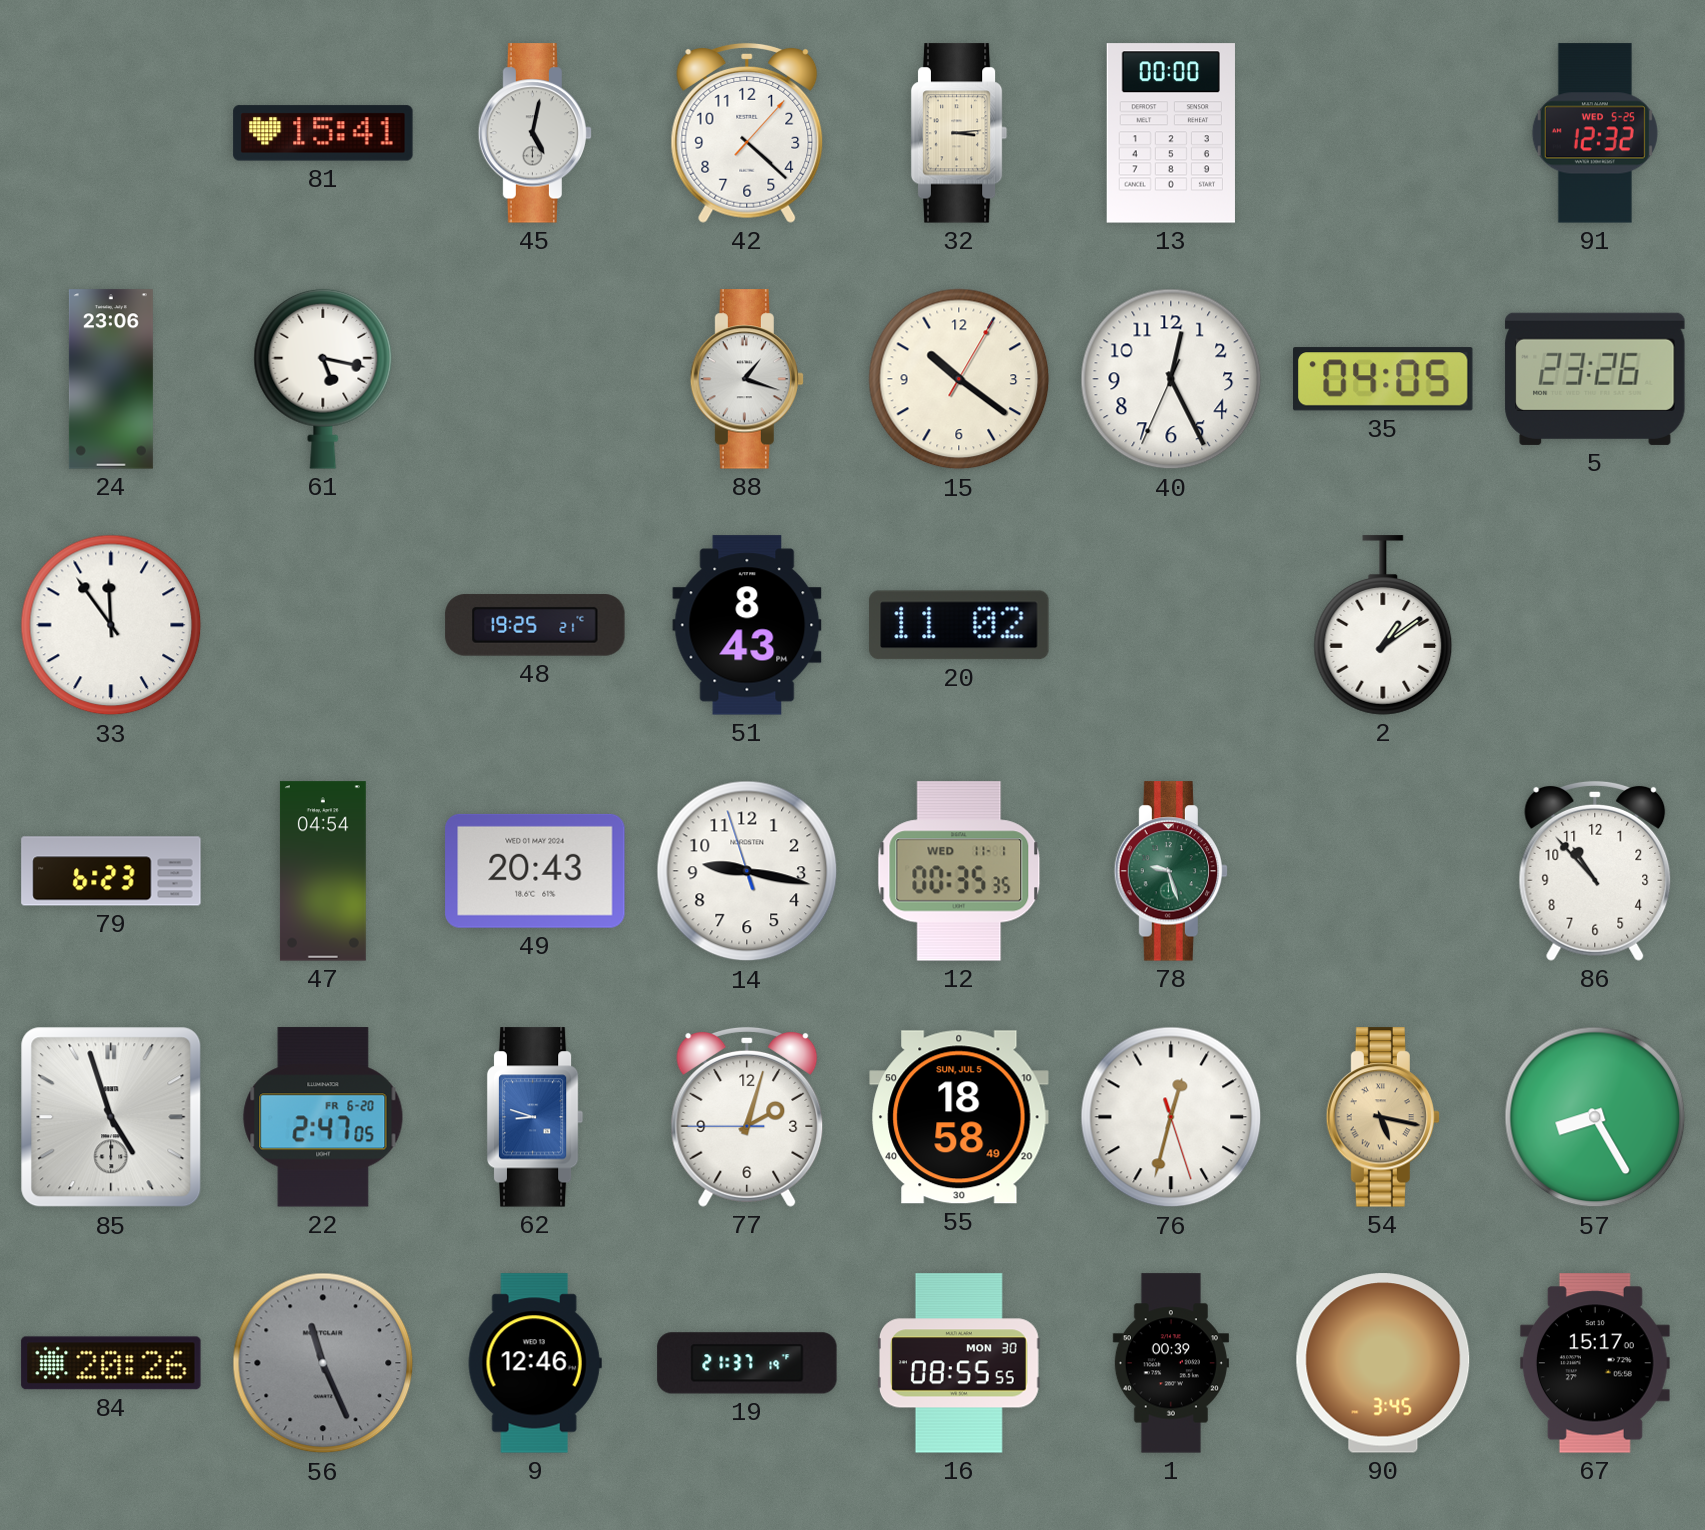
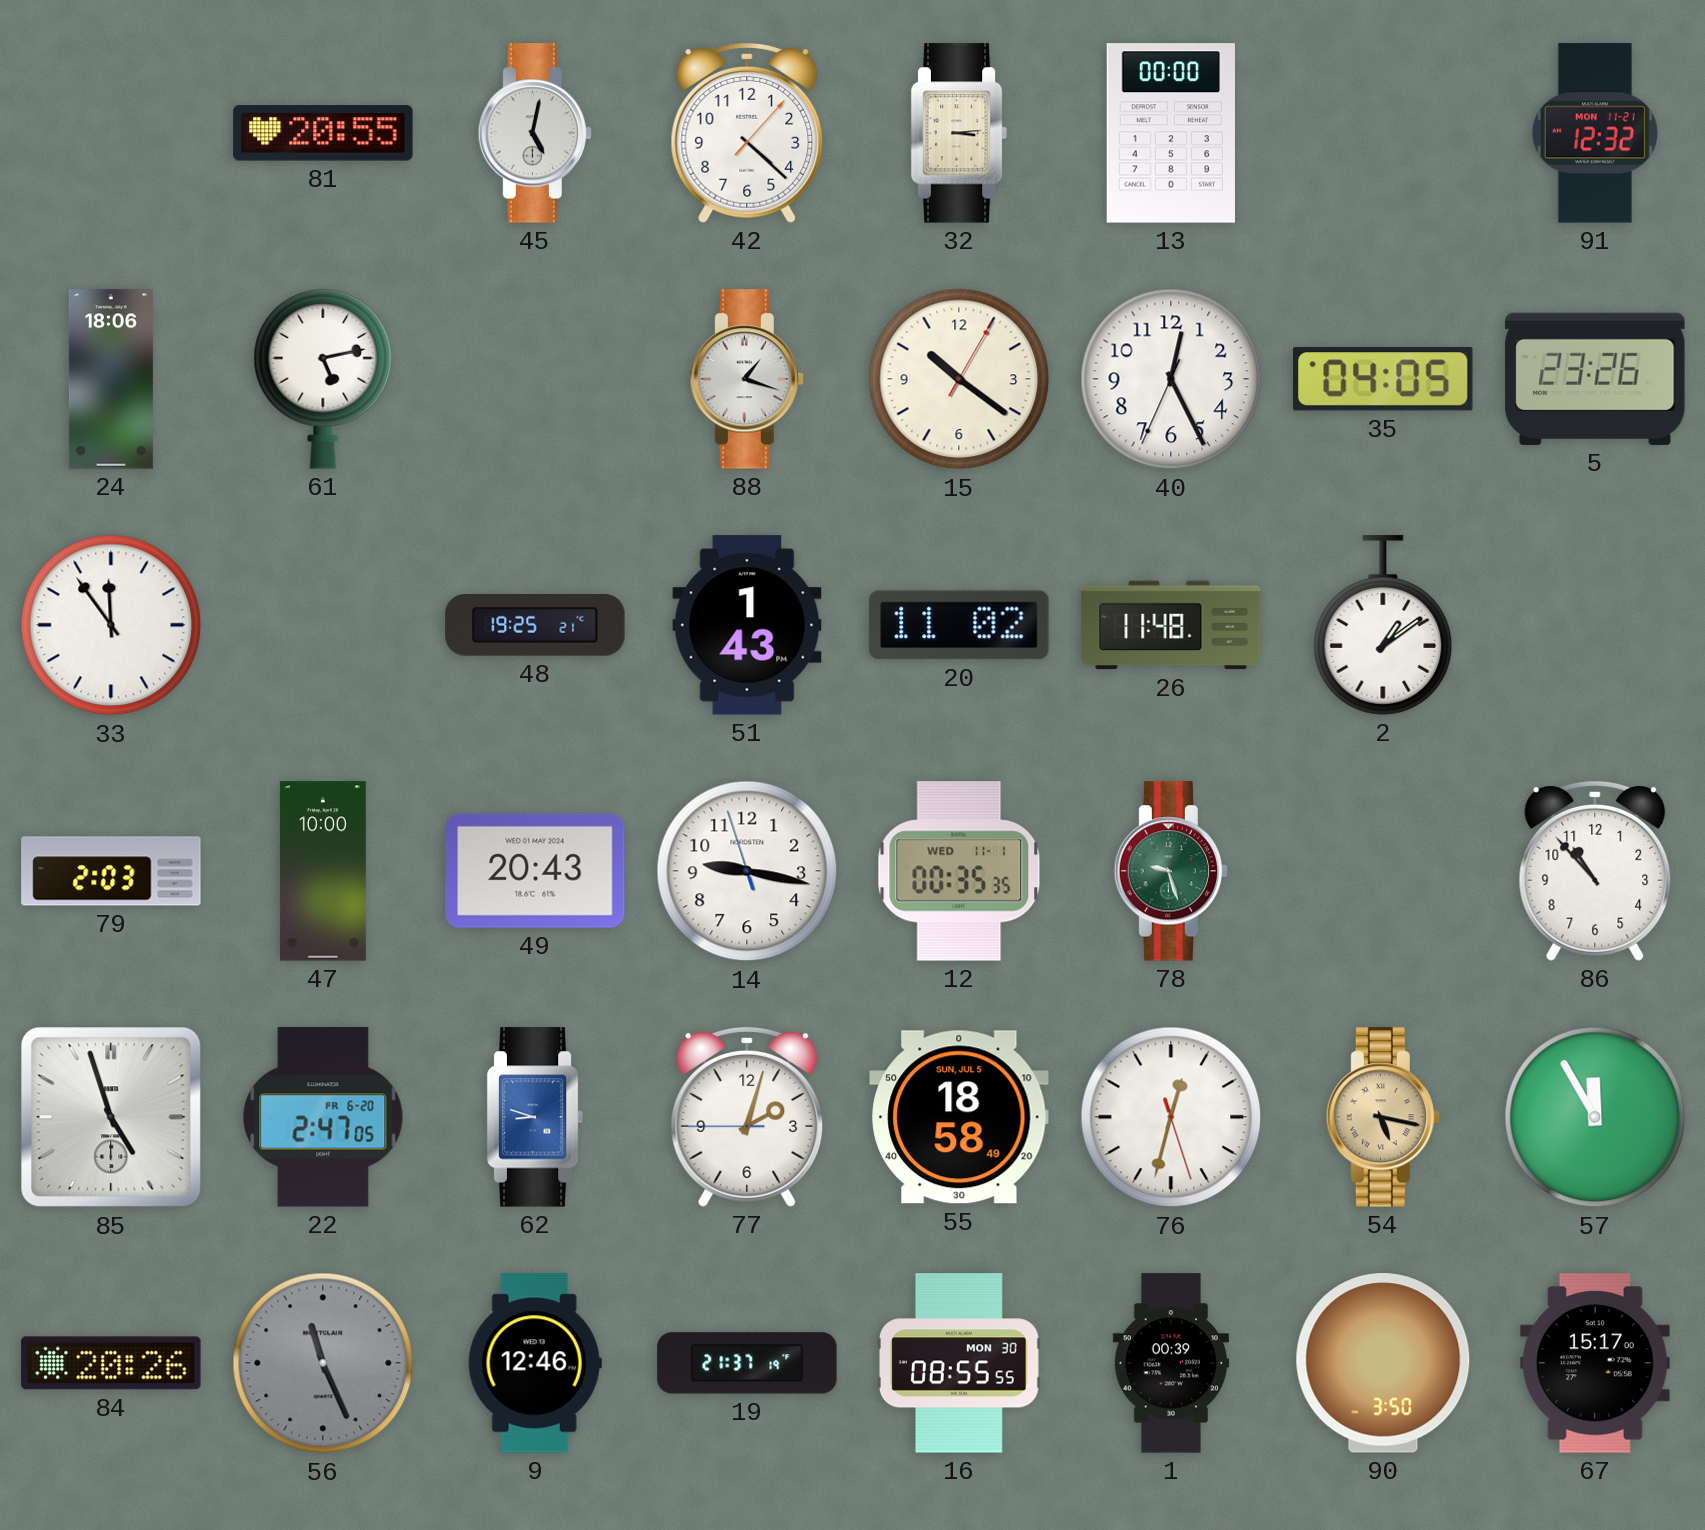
81: 15:41 -> 20:55
91 date: WED 5-25 -> MON 11-21
24: 23:06 -> 18:06
61: 5:17 -> 5:13
51: 8:43 -> 1:43
26: none -> 11:48
79: 6:23 -> 2:03
47: 04:54 -> 10:00
57: 8:25 -> 11:55
90: 3:45 -> 3:50
